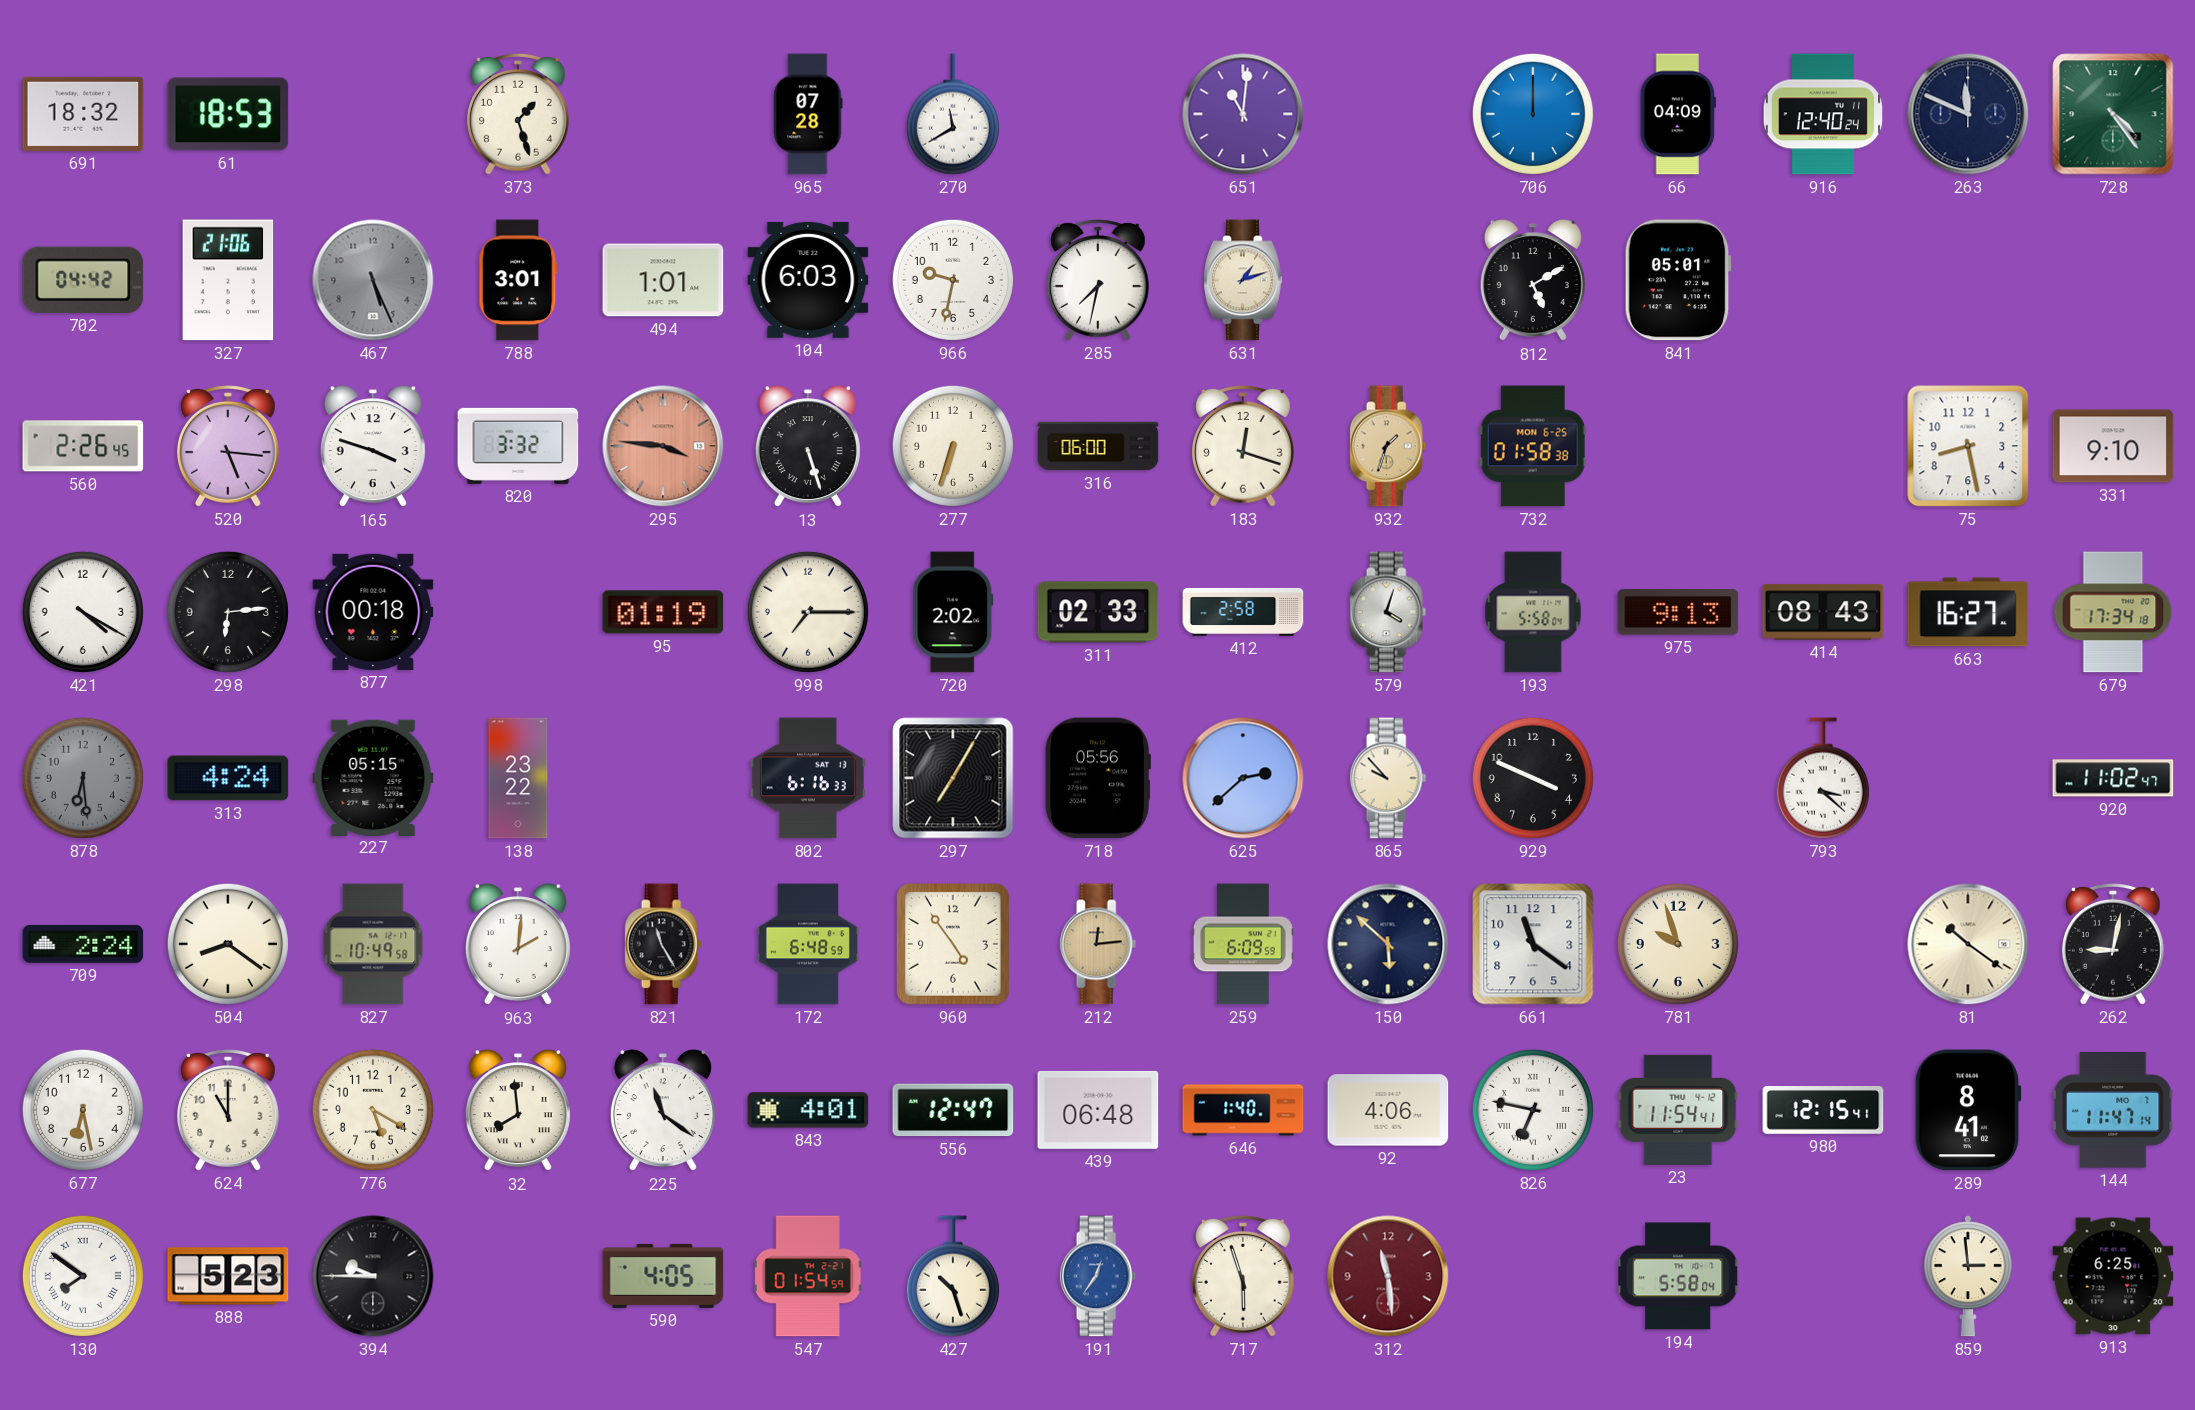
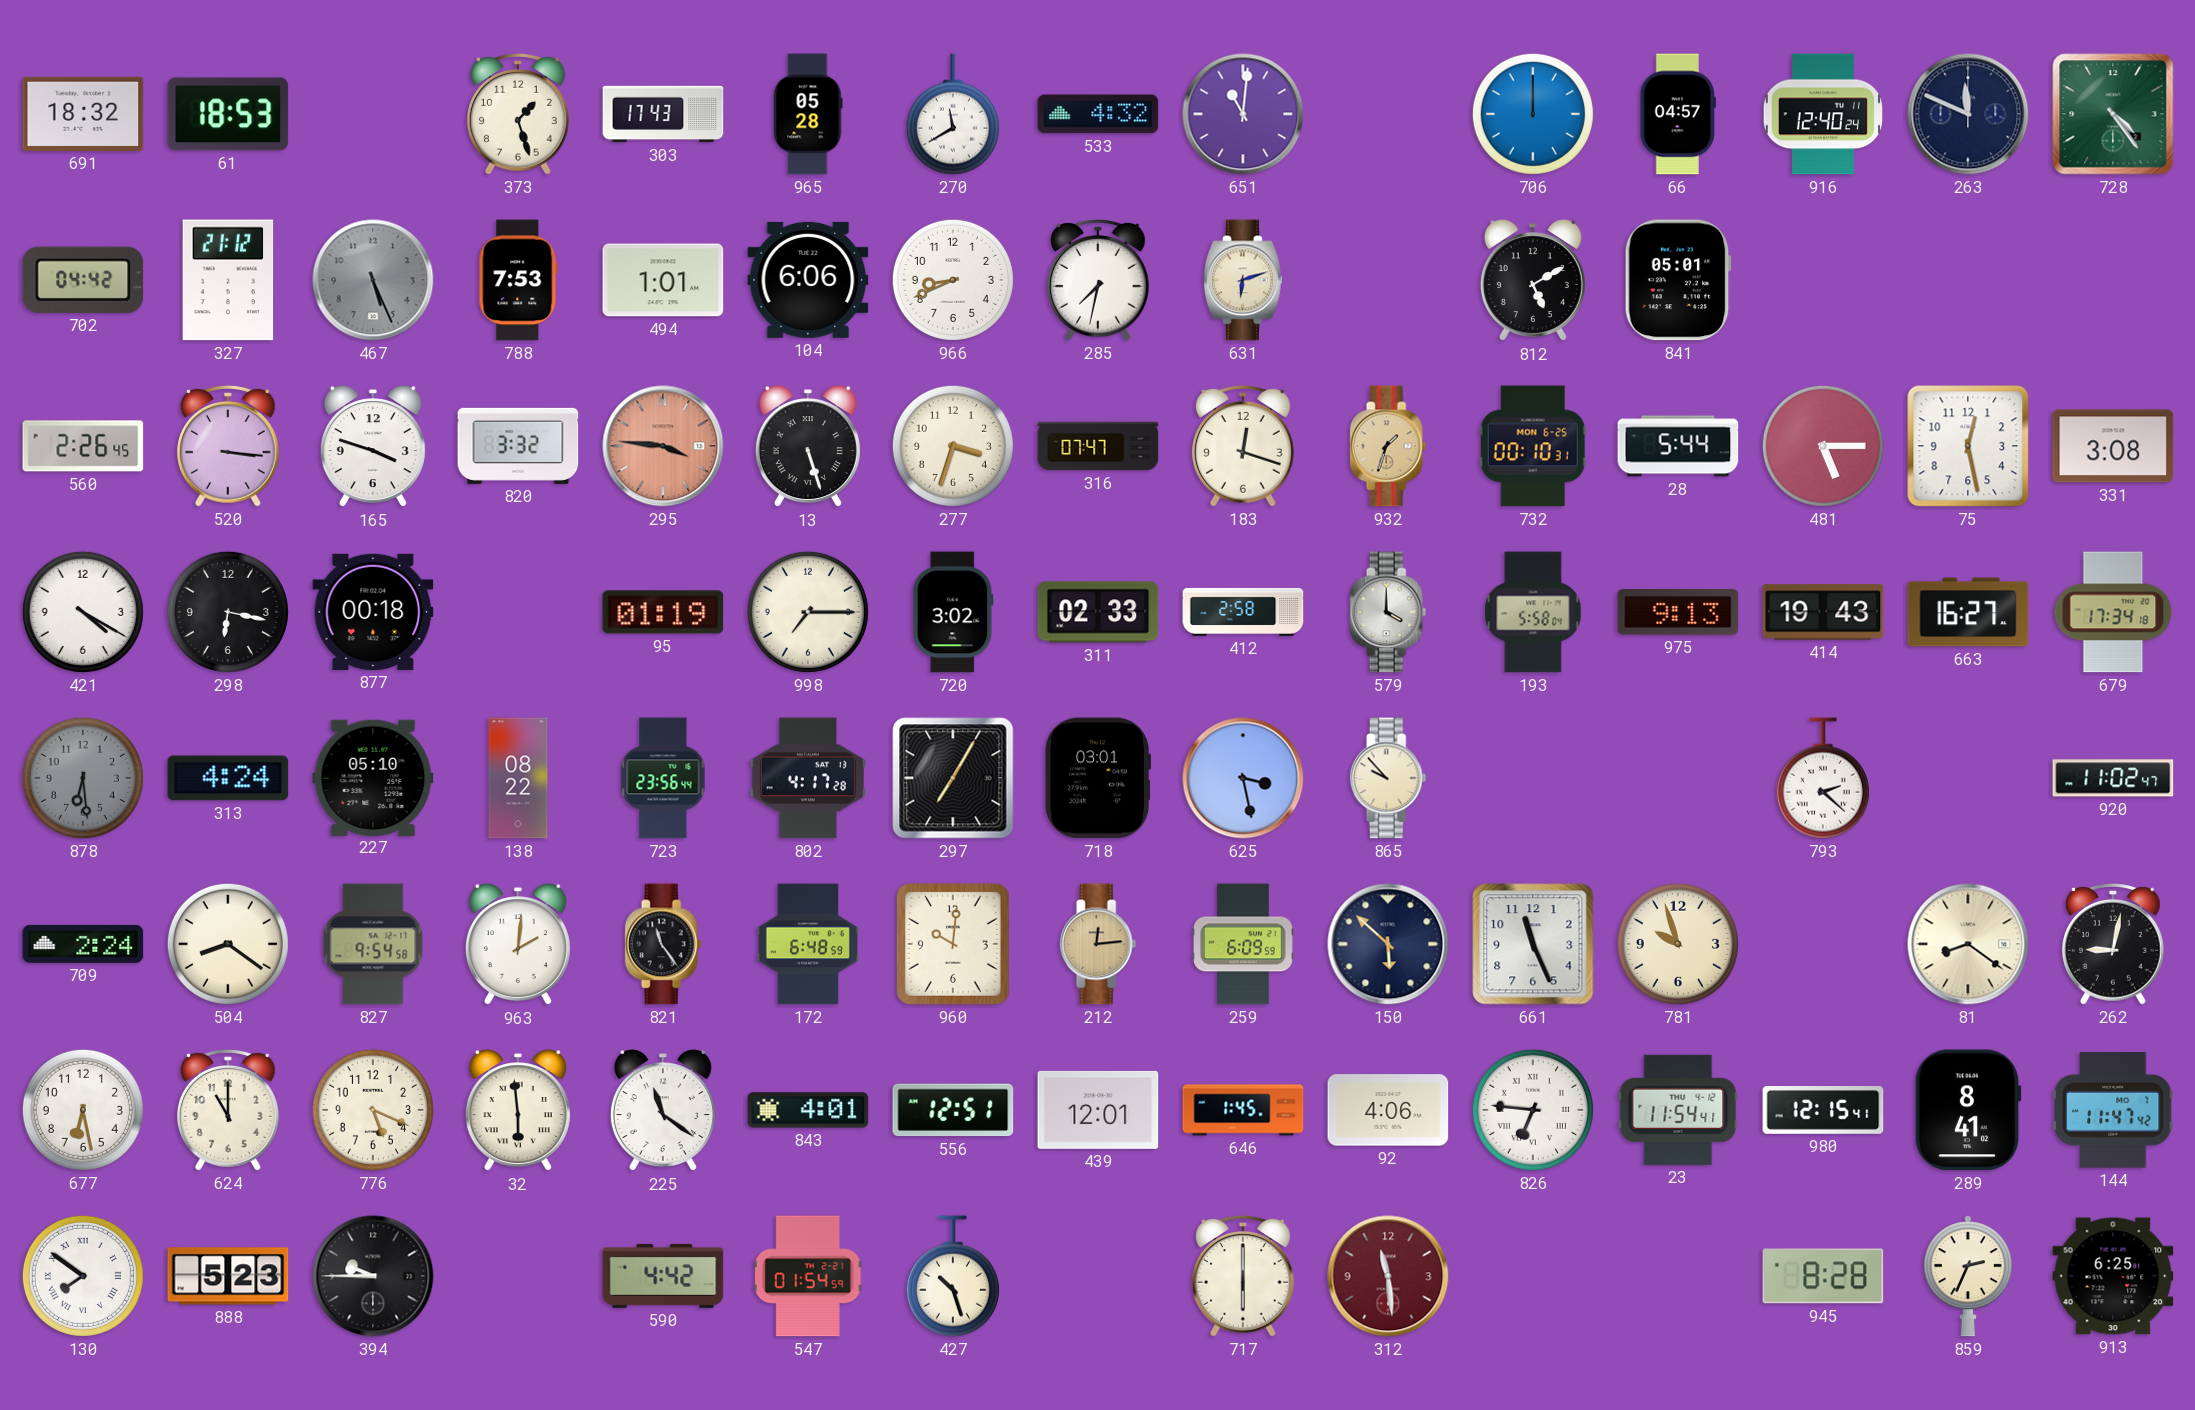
303: none -> 17:43
965: 07:28 -> 05:28
533: none -> 4:32
66: 04:09 -> 04:57
327: 21:06 -> 21:12
788: 3:01 -> 7:53
104: 6:03 -> 6:06
966: 9:32 -> 8:41
631: 1:12 -> 6:12
520: 5:16 -> 3:16
277: 6:33 -> 3:33
316: 06:00 -> 07:47
732: 01:58 -> 00:10
28: none -> 5:44
481: none -> 5:15
75: 8:28 -> 12:28
331: 9:10 -> 3:08
298: 6:14 -> 6:17
720: 2:02 -> 3:02
579: 4:03 -> 4:00
414: 08:43 -> 19:43
227: 05:15 -> 05:10
138: 23:22 -> 08:22
723: none -> 23:56
802: 6:16 -> 4:17
718: 05:56 -> 03:01
625: 2:38 -> 3:28
929: 3:49 -> none
793: 3:22 -> 2:22
827: 10:49 -> 9:54
821: 11:25 -> 11:24
960: 4:54 -> 10:01
661: 11:21 -> 11:26
81: 10:21 -> 8:21
776: 5:20 -> 5:19
32: 7:59 -> 5:59
556: 12:47 -> 12:51
439: 06:48 -> 12:01
646: 1:40 -> 1:45
826: 6:47 -> 6:46
144: 11:47:14 -> 11:47:42
590: 4:05 -> 4:42
191: 12:36 -> none
717: 5:57 -> 6:00
194: 5:58 -> none
945: none -> 8:28
859: 2:59 -> 2:34
